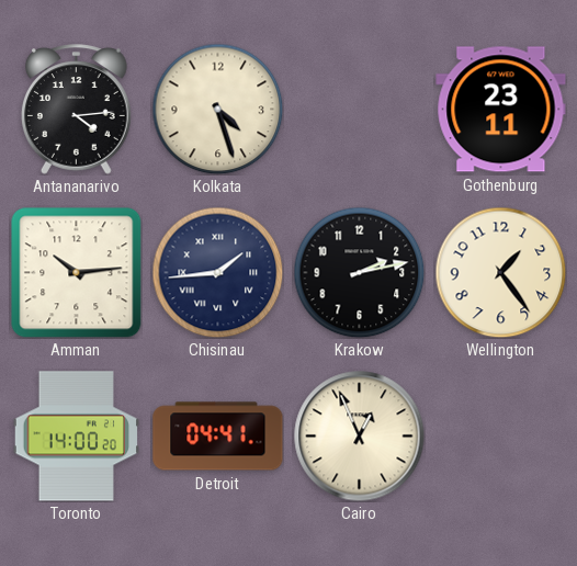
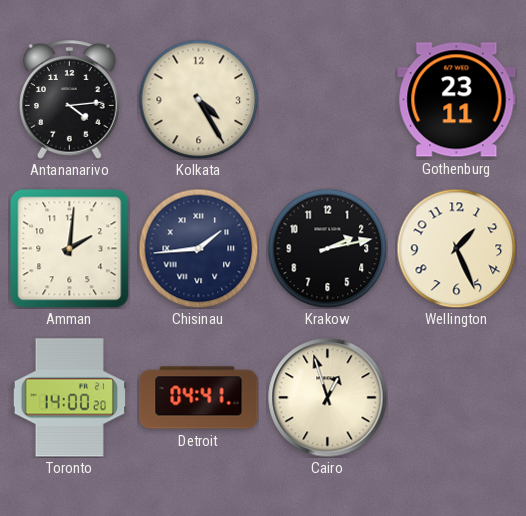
Kolkata: 4:27 -> 4:25
Amman: 10:14 -> 2:01
Wellington: 1:24 -> 1:26
Cairo: 12:56 -> 12:57
